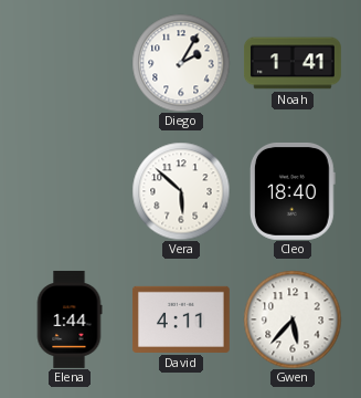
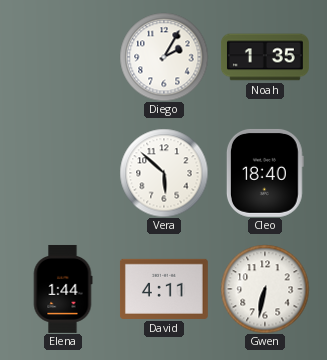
Noah: 1:41 -> 1:35
Gwen: 5:37 -> 6:32
